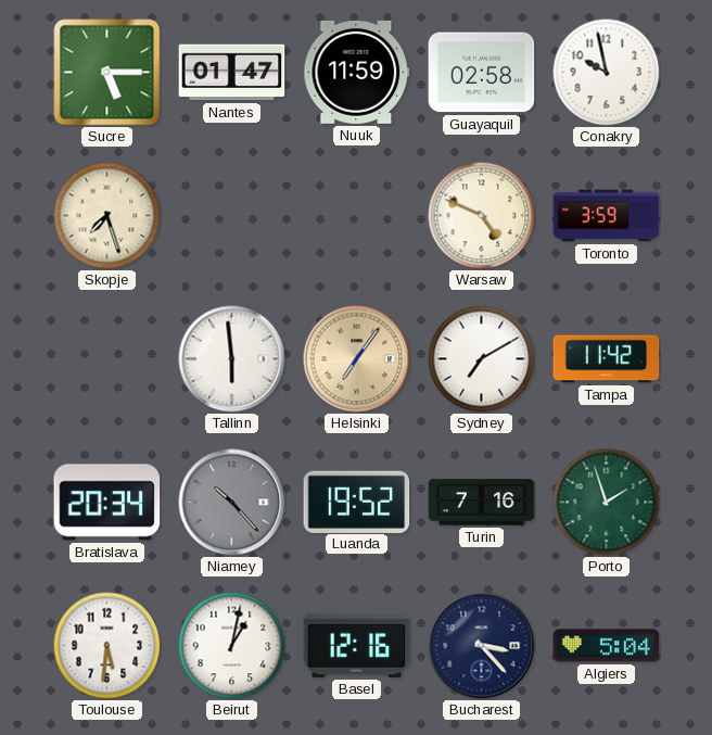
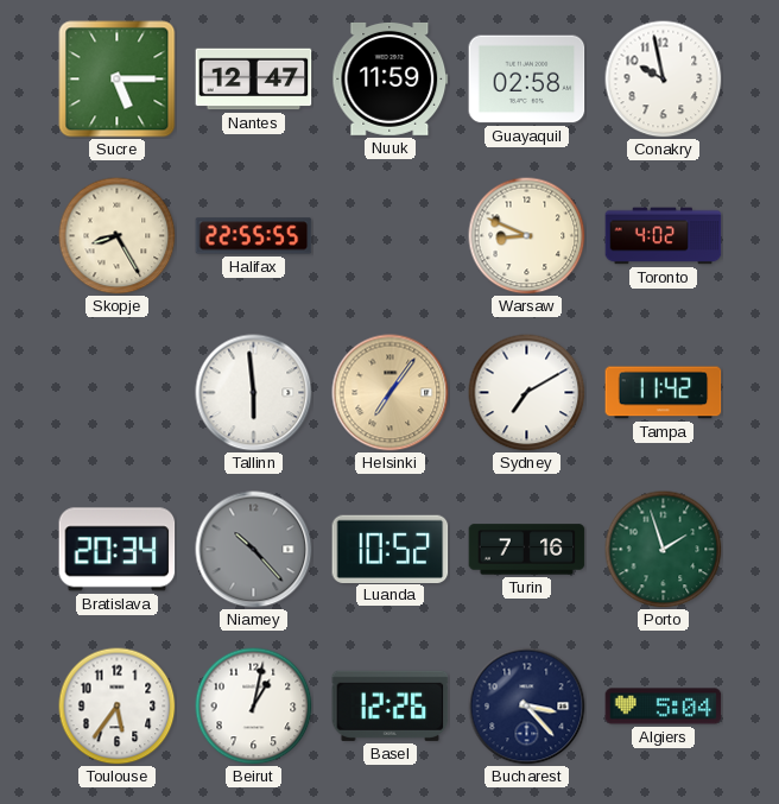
Nantes: 01:47 -> 12:47
Skopje: 7:27 -> 8:25
Halifax: none -> 22:55
Warsaw: 4:49 -> 8:49
Toronto: 3:59 -> 4:02
Luanda: 19:52 -> 10:52
Toulouse: 5:31 -> 5:36
Basel: 12:16 -> 12:26
